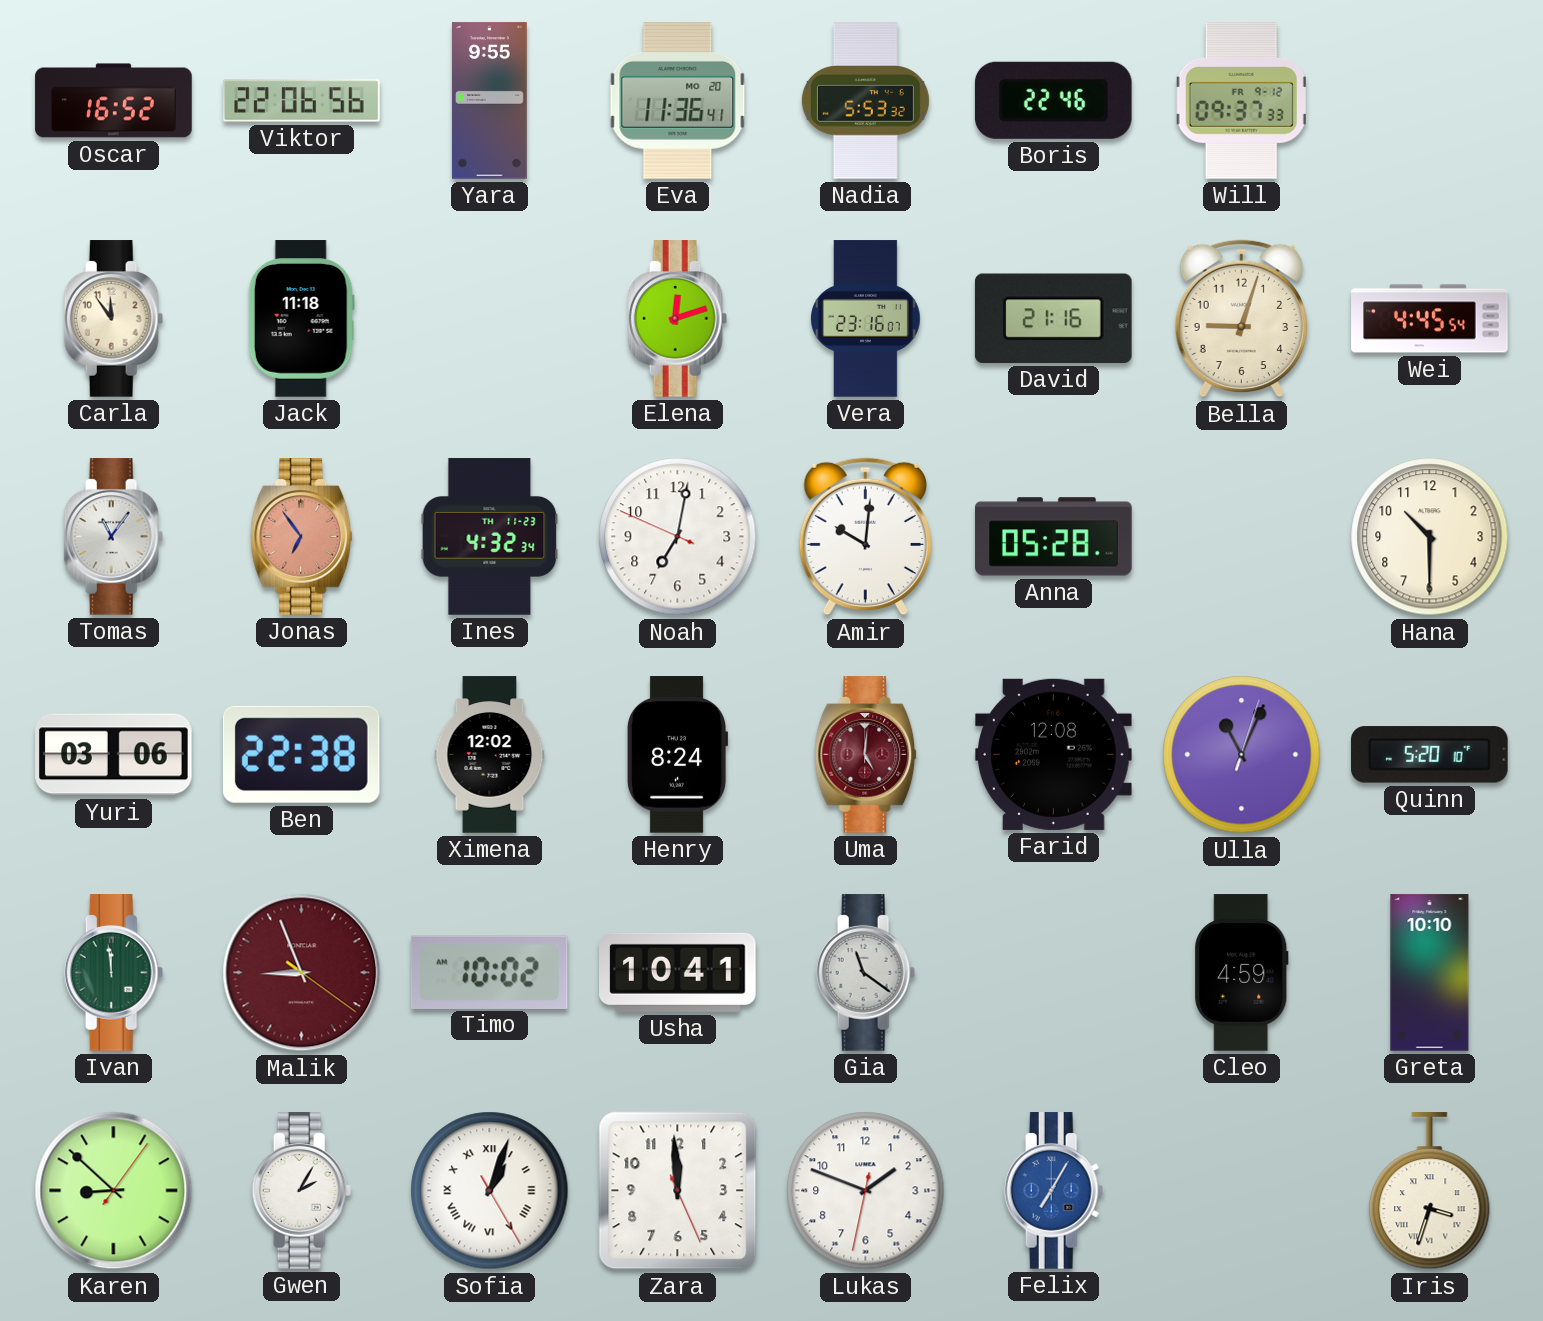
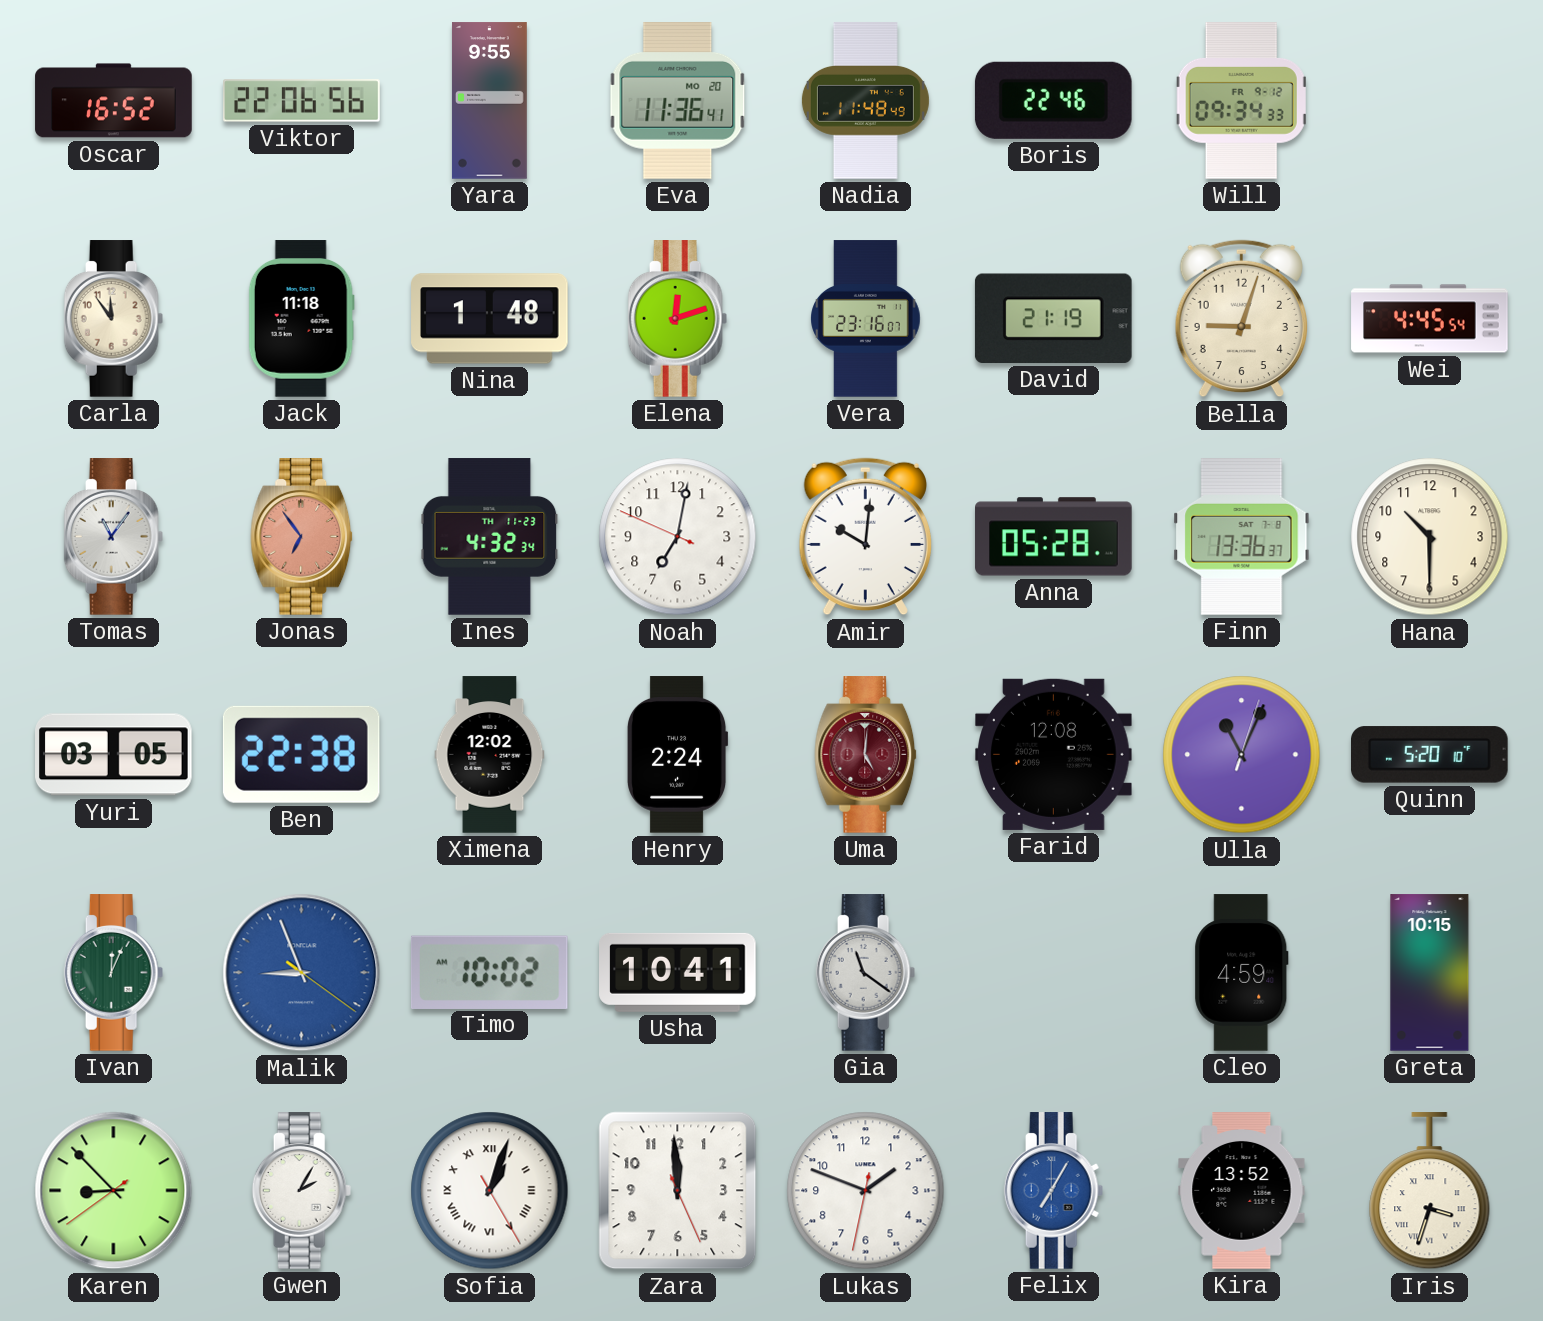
Nadia: 5:53 -> 11:48
Will: 09:37 -> 09:34
Nina: none -> 1:48
David: 21:16 -> 21:19
Finn: none -> 13:36
Yuri: 03:06 -> 03:05
Henry: 8:24 -> 2:24
Ivan: 11:59 -> 12:04
Malik dial: burgundy -> blue
Greta: 10:10 -> 10:15
Karen: 8:52:06 -> 8:52:39
Kira: none -> 13:52
